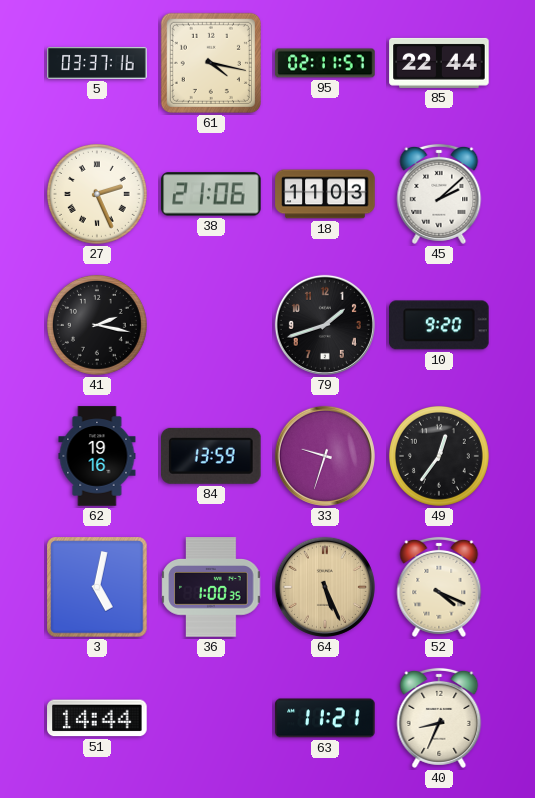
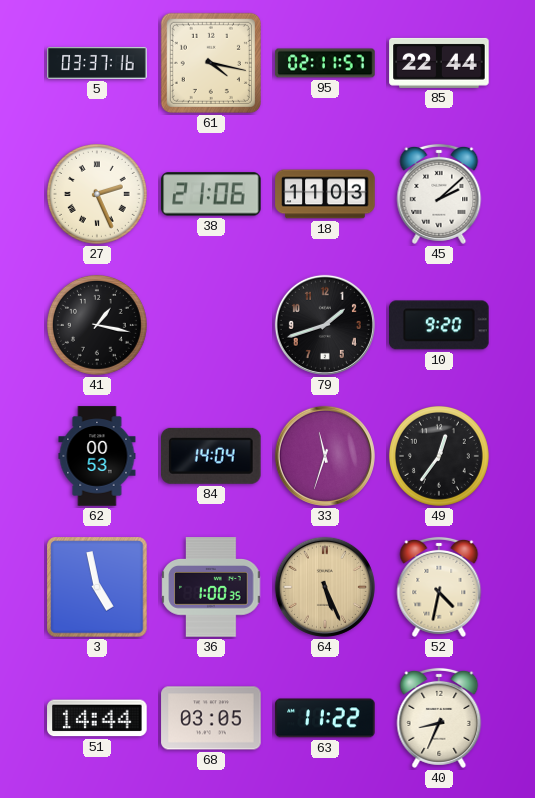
41: 2:17 -> 1:17
62: 19:16 -> 00:53
84: 13:59 -> 14:04
33: 9:33 -> 11:33
3: 5:02 -> 4:58
52: 4:19 -> 4:32
68: none -> 03:05
63: 11:21 -> 11:22
